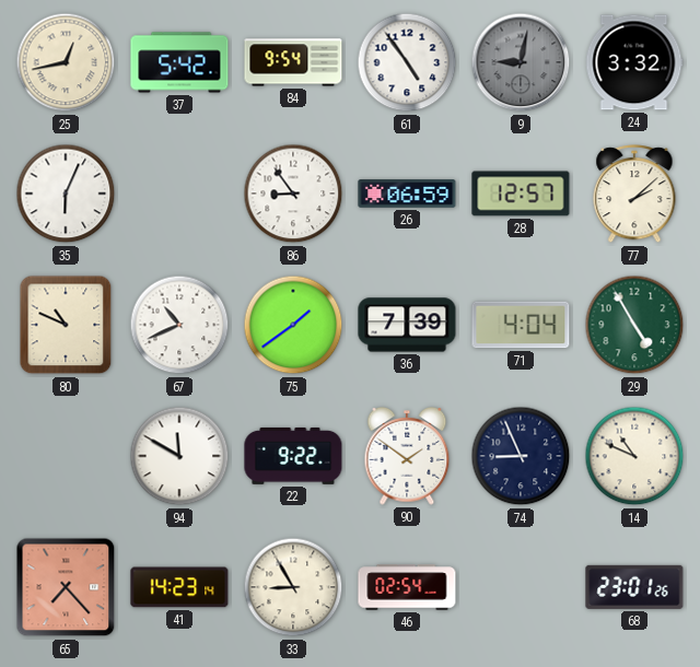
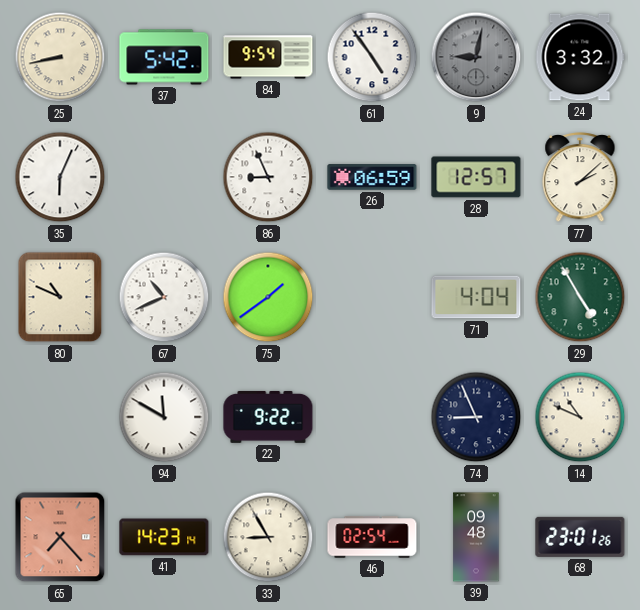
25: 12:43 -> 8:43
86: 8:54 -> 8:56
36: 7:39 -> none
90: 1:51 -> none
39: none -> 09:48
